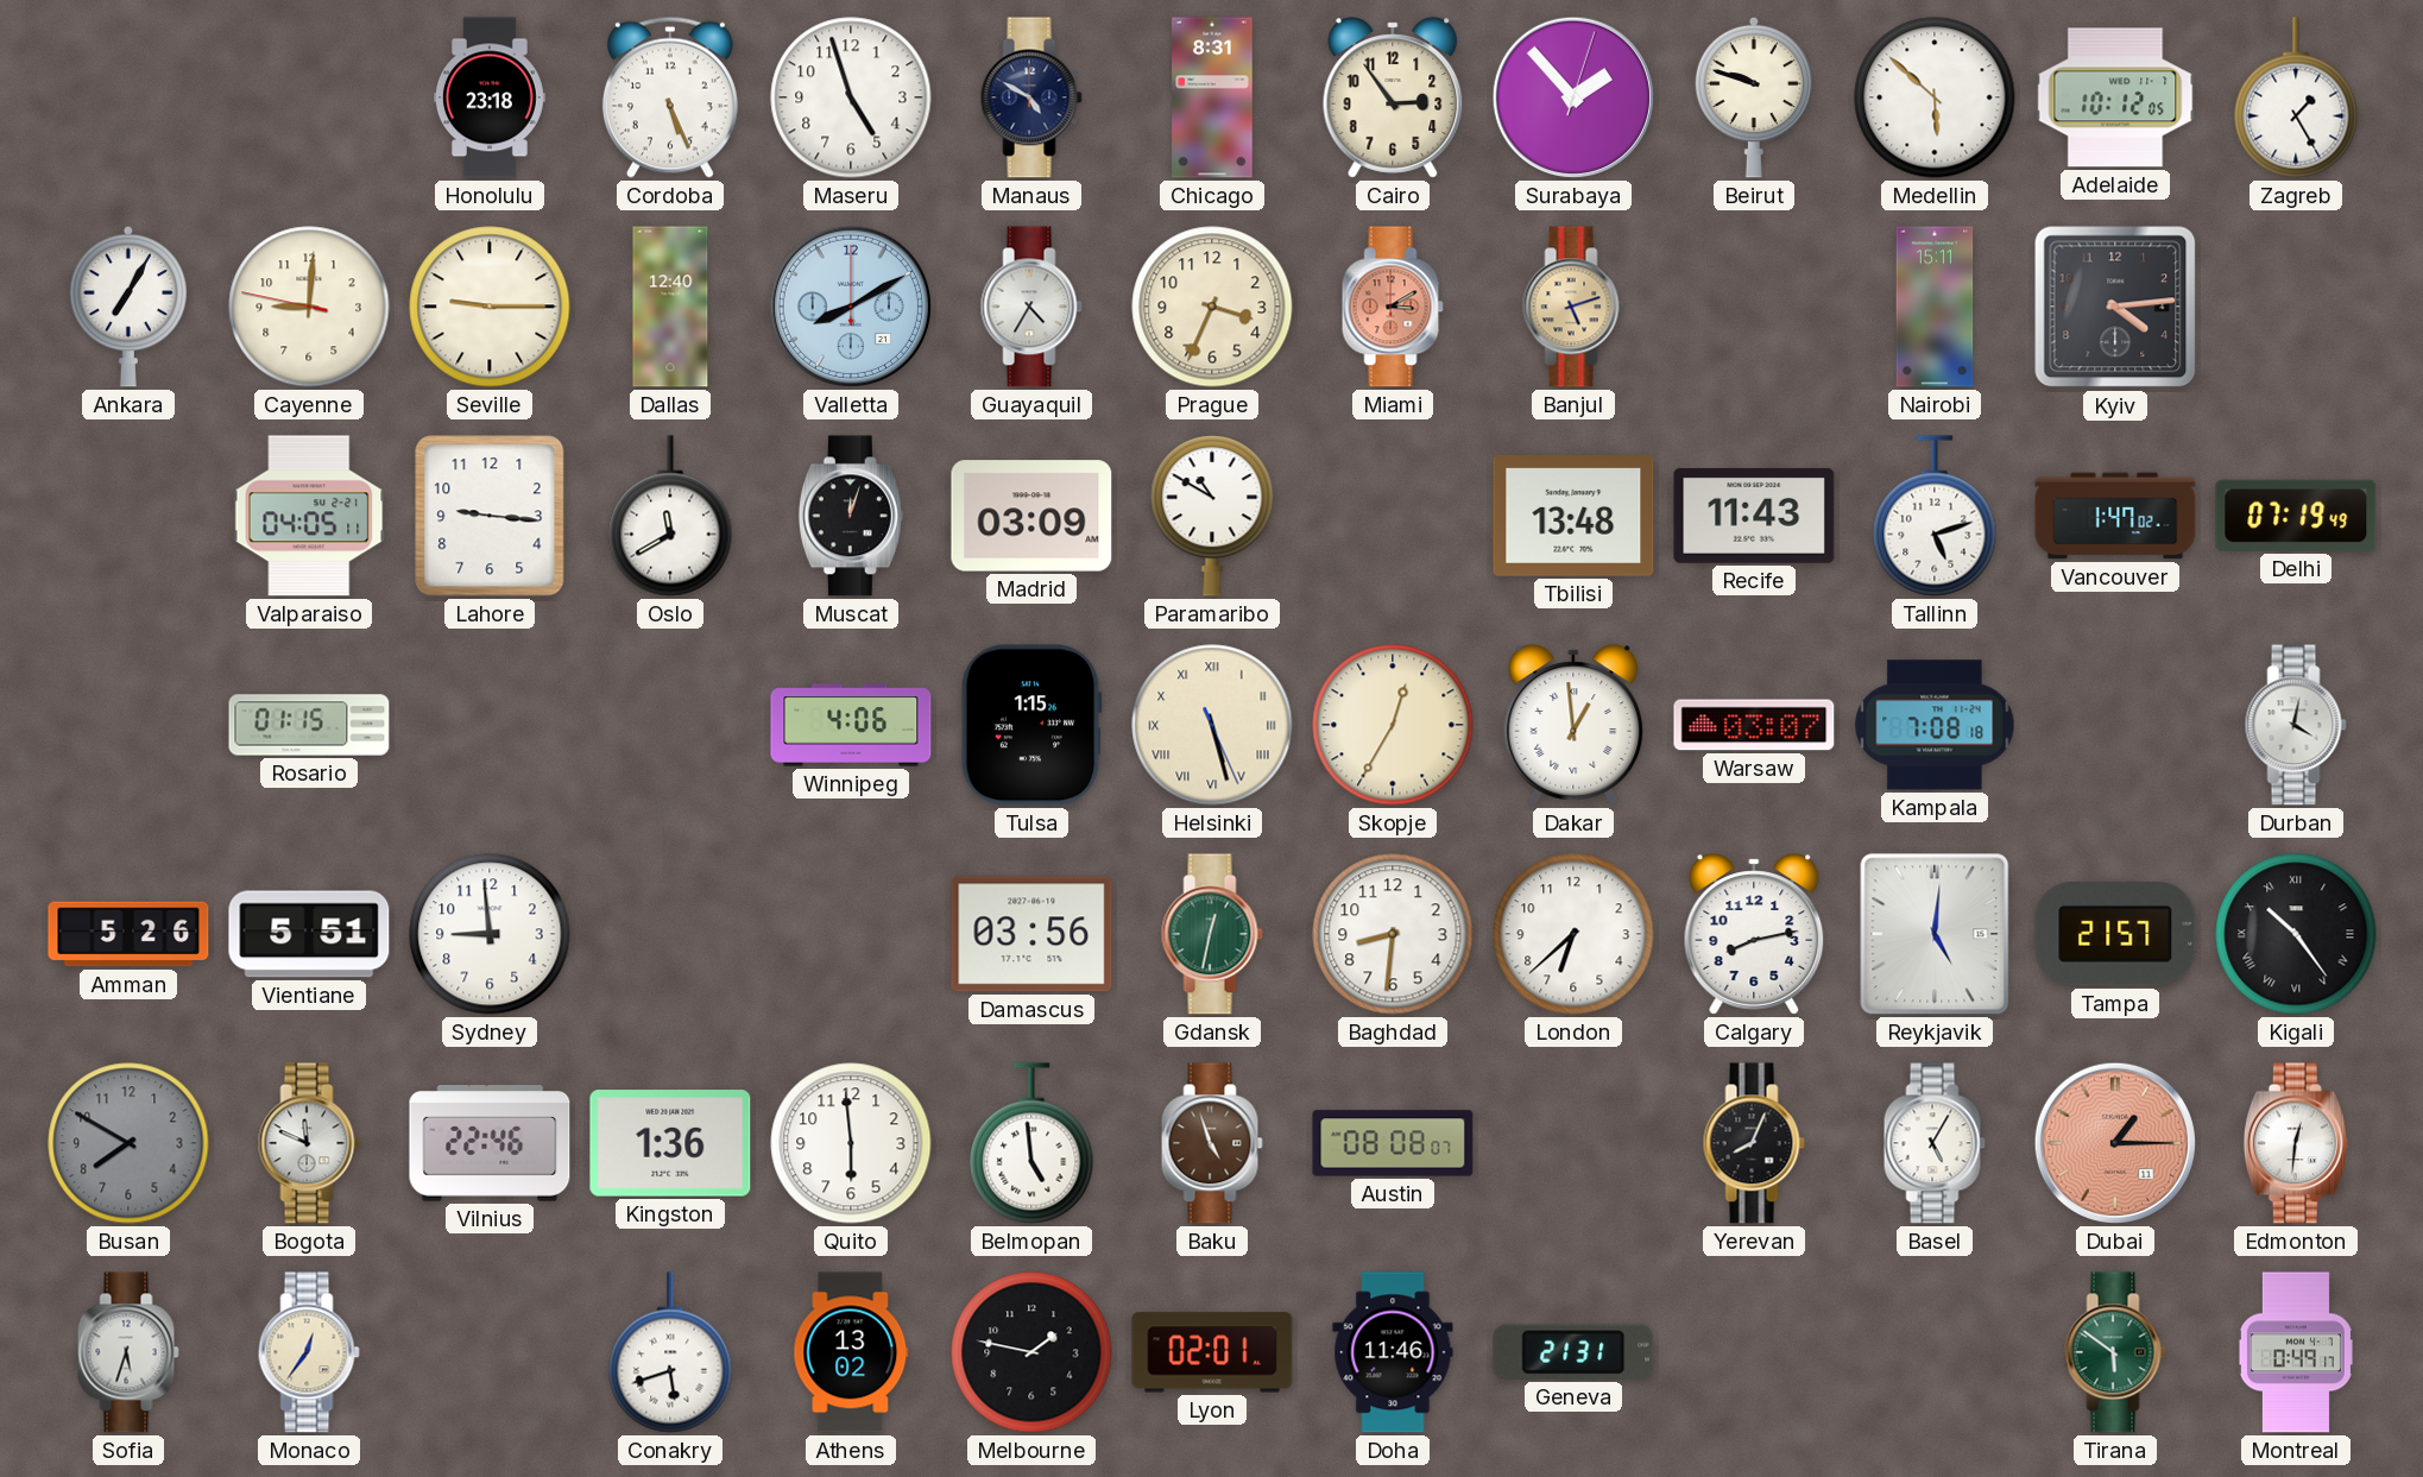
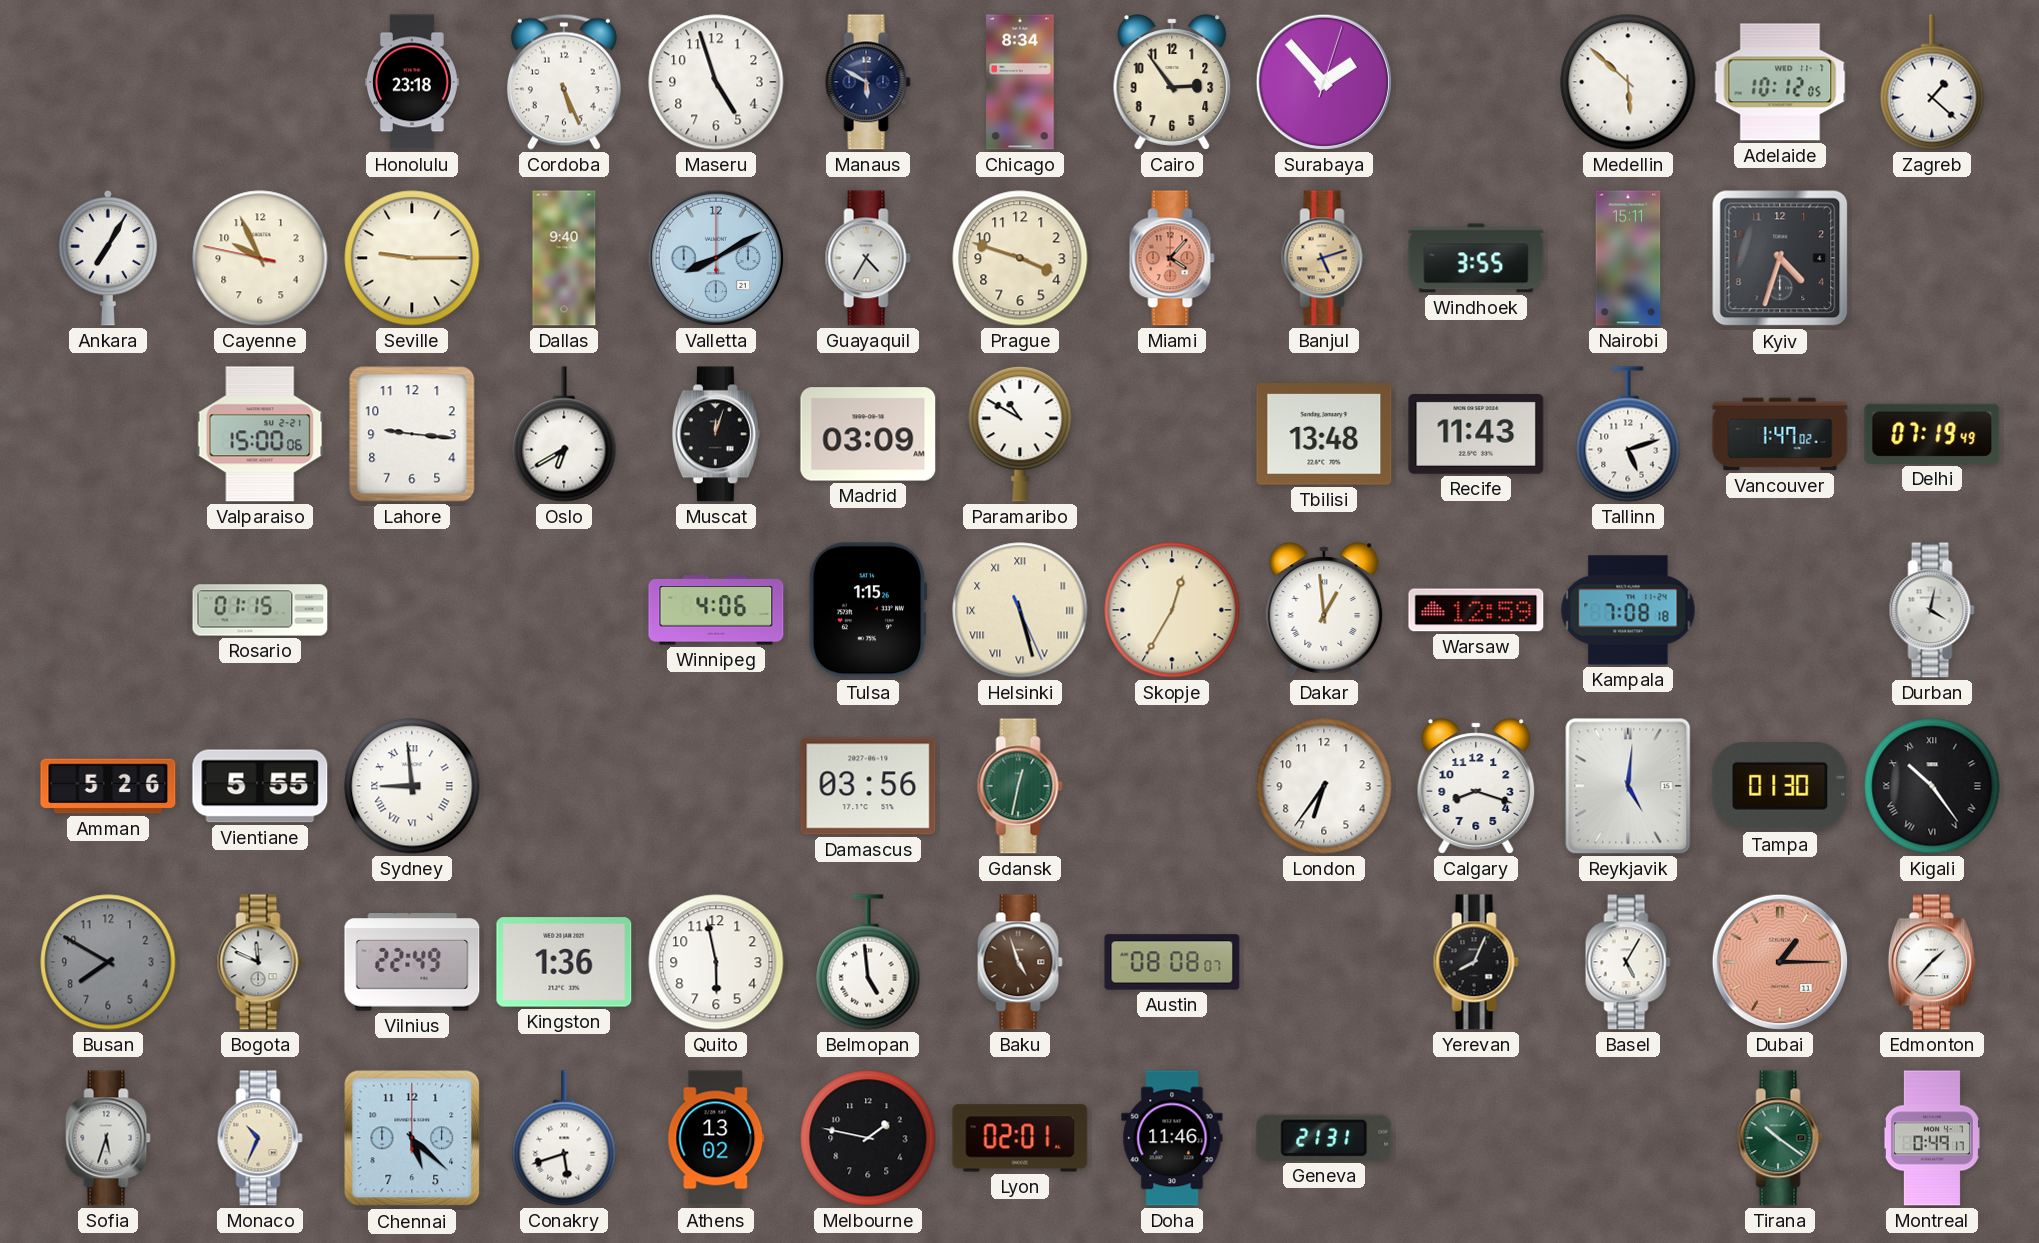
Manaus: 4:50 -> 5:50
Chicago: 8:31 -> 8:34
Beirut: 9:48 -> none
Zagreb: 1:25 -> 1:22
Cayenne: 9:00 -> 9:55
Dallas: 12:40 -> 9:40
Prague: 3:34 -> 3:48
Miami: 3:10 -> 4:07
Windhoek: none -> 3:55
Kyiv: 4:14 -> 4:33
Valparaiso: 04:05 -> 15:00
Oslo: 11:40 -> 6:40
Warsaw: 03:07 -> 12:59
Vientiane: 5:51 -> 5:55
Sydney numerals: Arabic -> Roman
Baghdad: 8:31 -> none
London: 6:38 -> 6:36
Calgary: 8:13 -> 8:18
Tampa: 21:57 -> 01:30
Vilnius: 22:46 -> 22:49
Quito: 5:59 -> 5:58
Edmonton: 12:31 -> 1:37
Monaco: 12:36 -> 10:34
Chennai: none -> 5:22
Tirana: 5:51 -> 10:21
